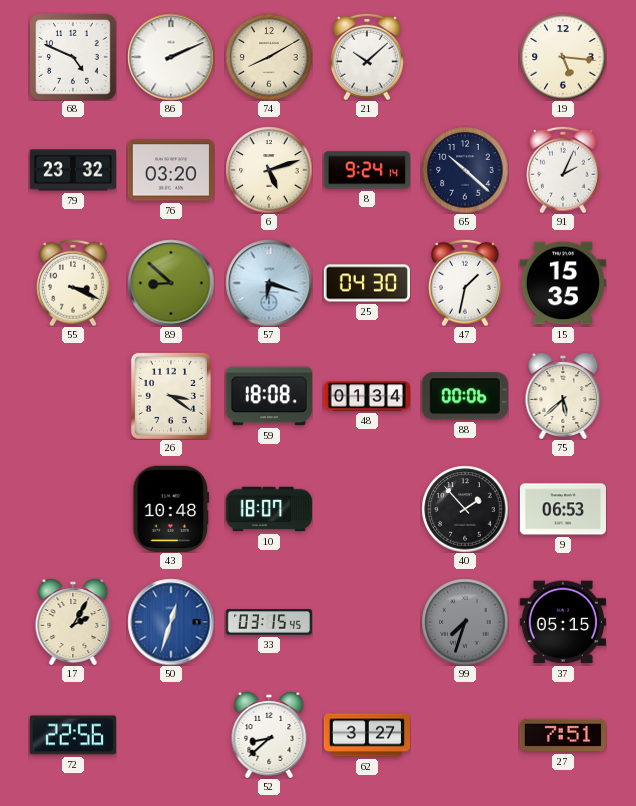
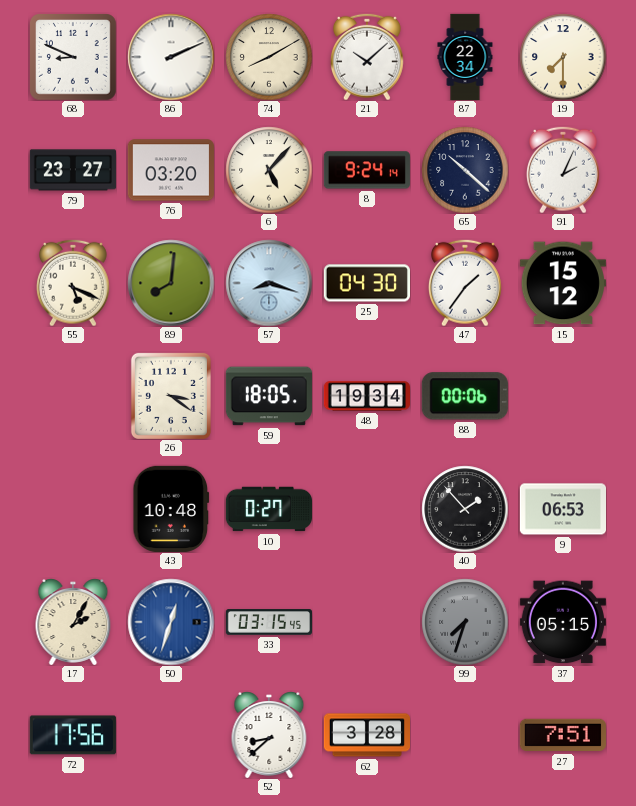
68: 4:49 -> 8:49
87: none -> 22:34
19: 5:16 -> 7:30
79: 23:32 -> 23:27
6: 5:12 -> 5:07
55: 3:19 -> 5:19
89: 8:52 -> 8:01
57: 6:18 -> 8:18
47: 1:32 -> 1:36
15: 15:35 -> 15:12
59: 18:08 -> 18:05
48: 01:34 -> 19:34
75: 5:38 -> none
10: 18:07 -> 0:27
72: 22:56 -> 17:56
62: 3:27 -> 3:28
